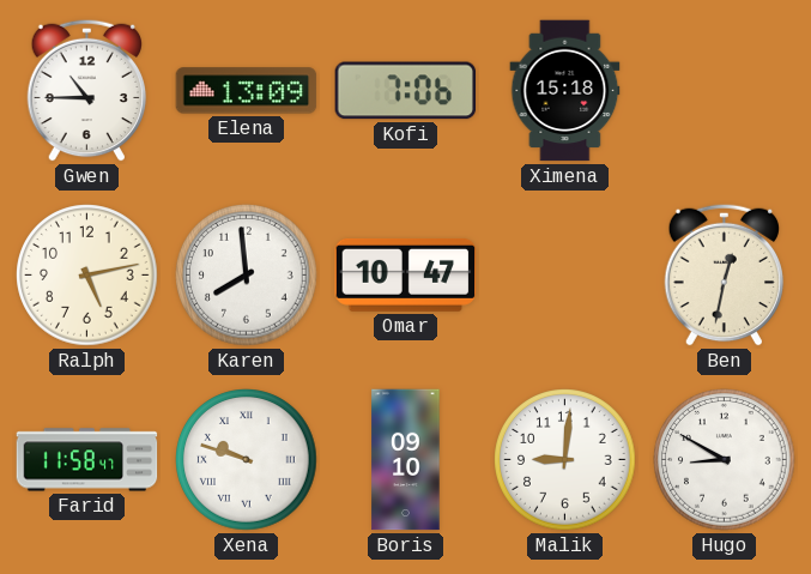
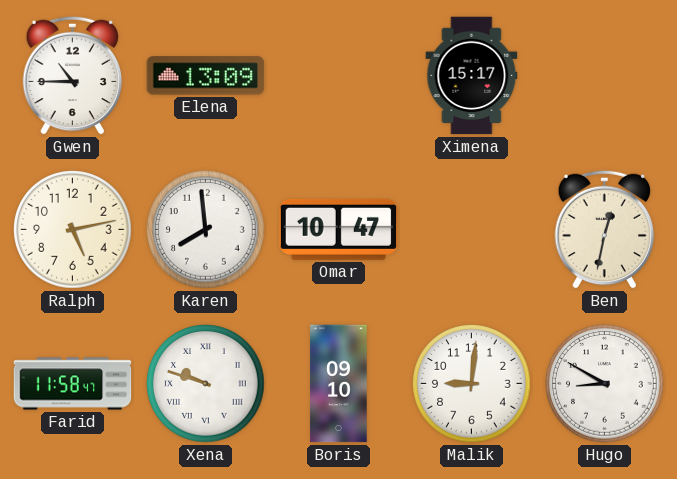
Kofi: 7:06 -> none
Ximena: 15:18 -> 15:17
